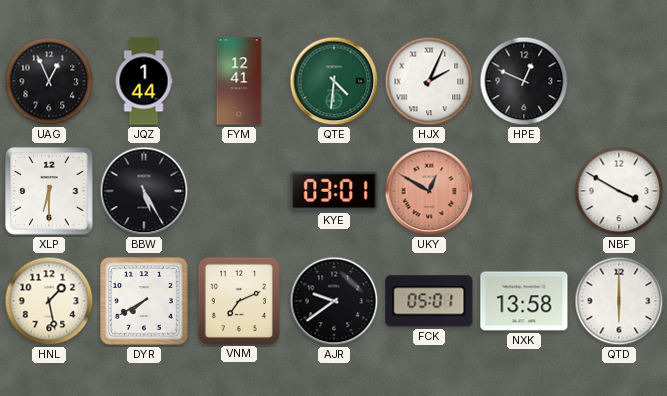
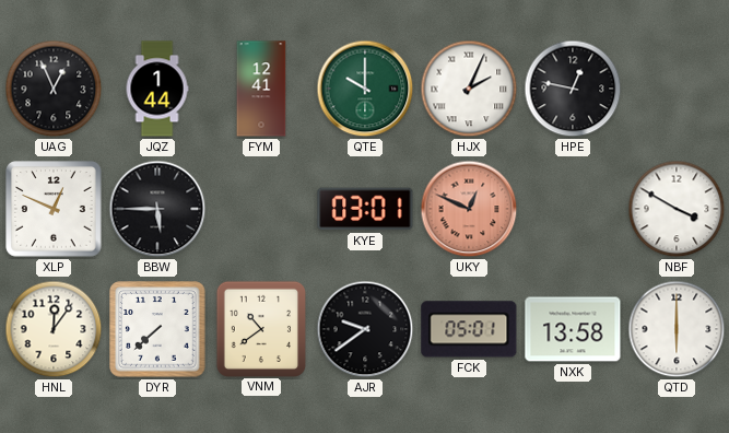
QTE: 4:31 -> 10:00
HPE: 12:49 -> 12:47
XLP: 6:30 -> 12:49
BBW: 5:25 -> 5:45
UKY: 12:50 -> 12:49
HNL: 1:28 -> 12:06
DYR: 7:40 -> 7:38
VNM: 7:11 -> 10:39
